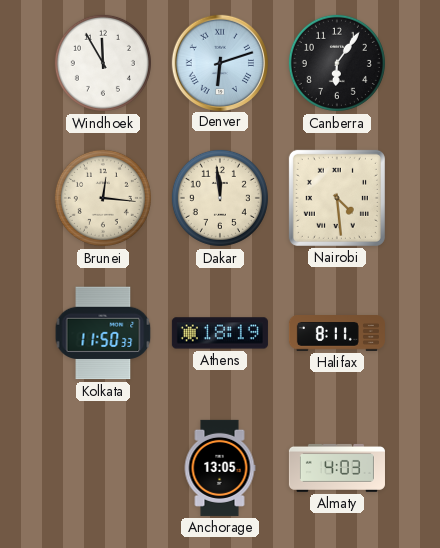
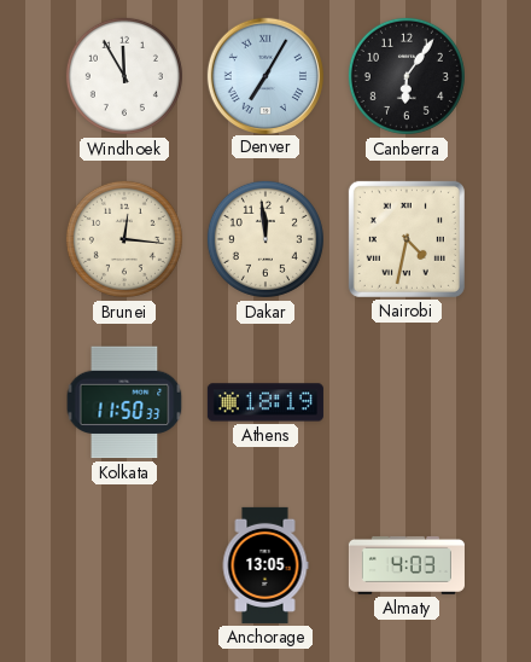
Denver: 6:12 -> 7:05
Nairobi: 4:29 -> 4:32
Halifax: 8:11 -> none
